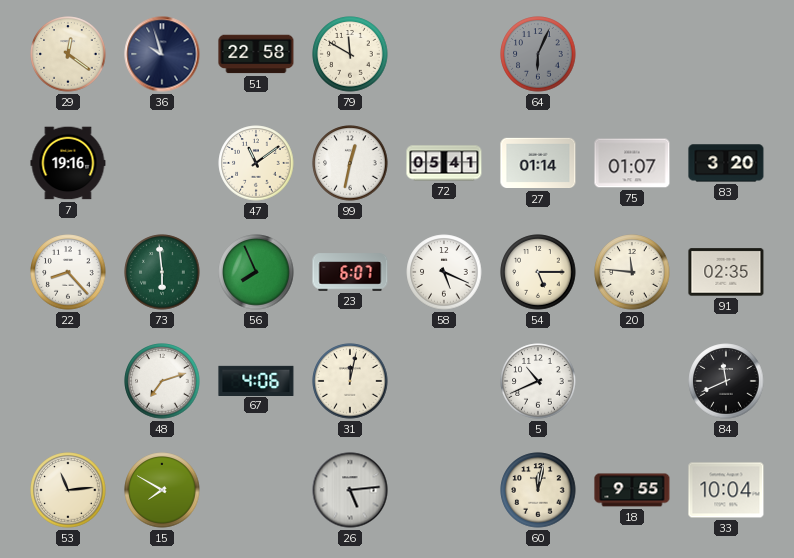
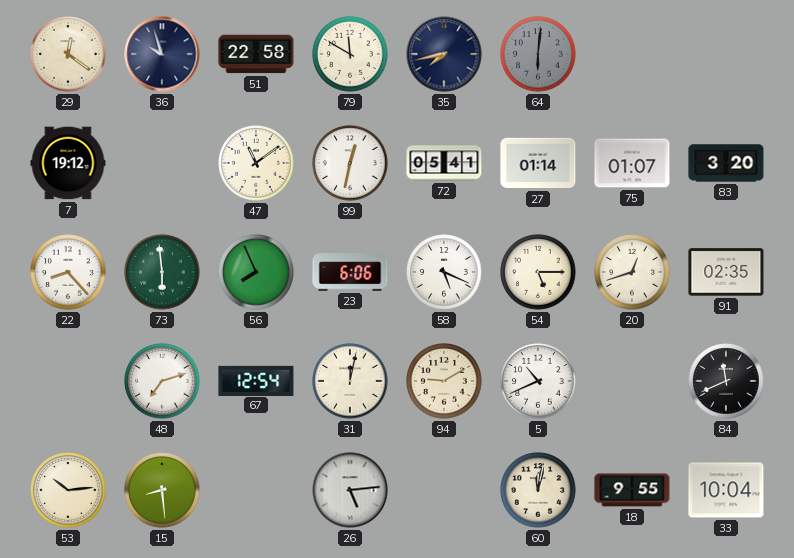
35: none -> 7:43
64: 6:04 -> 6:01
7: 19:16 -> 19:12
23: 6:07 -> 6:06
20: 11:46 -> 12:42
67: 4:06 -> 12:54
94: none -> 9:10
53: 11:14 -> 10:14
15: 7:50 -> 8:29
